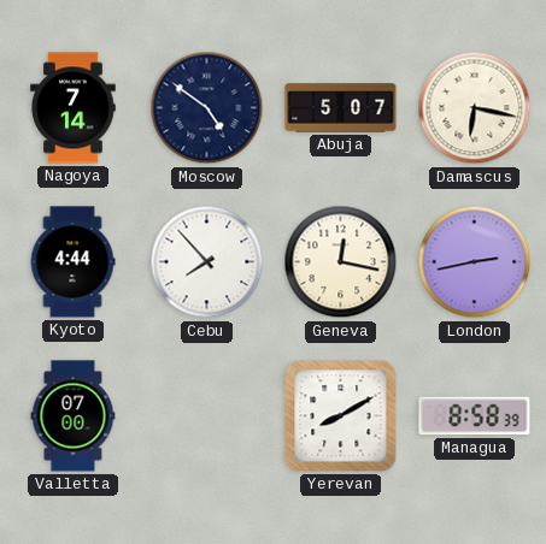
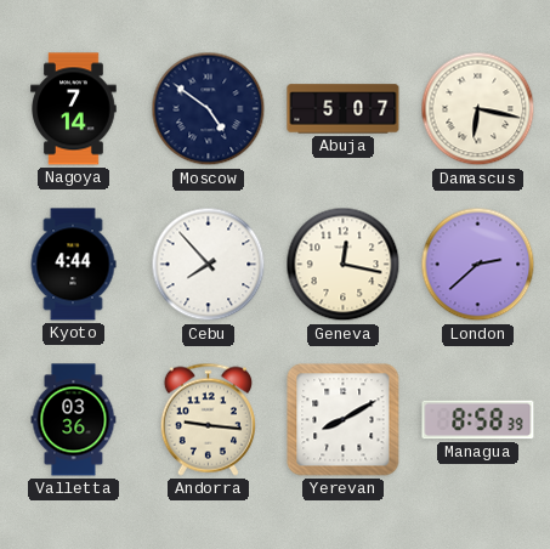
London: 2:43 -> 2:38
Valletta: 07:00 -> 03:36
Andorra: none -> 9:16
